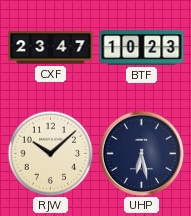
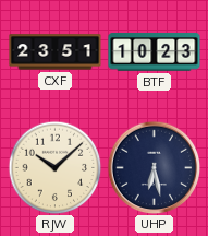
CXF: 23:47 -> 23:51
